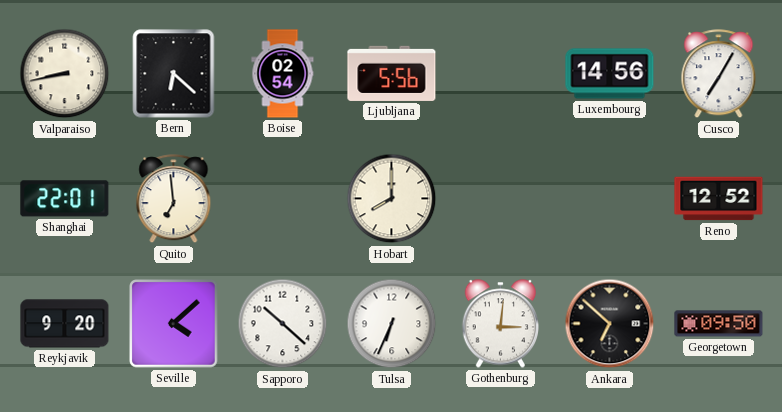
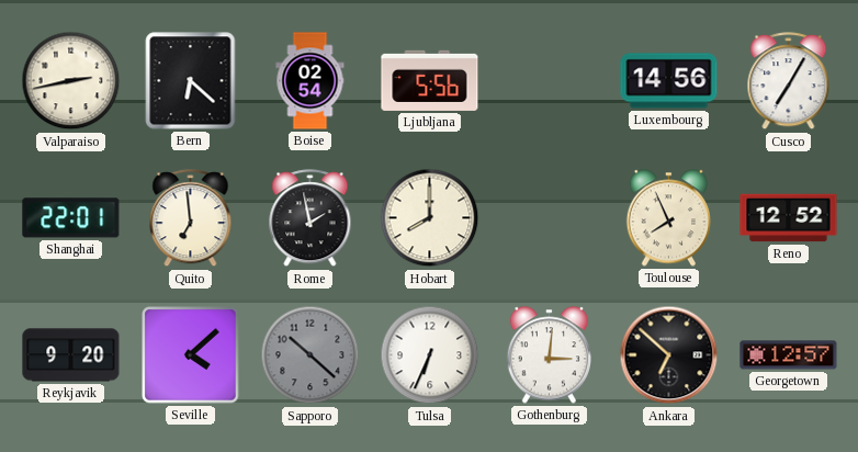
Valparaiso: 8:43 -> 2:43
Rome: none -> 1:58
Toulouse: none -> 7:56
Sapporo dial: white -> grey
Georgetown: 09:50 -> 12:57
